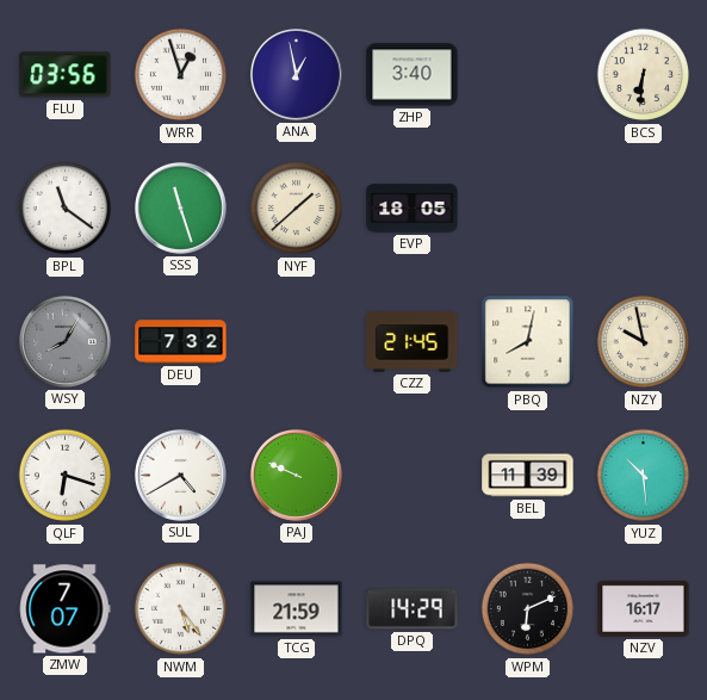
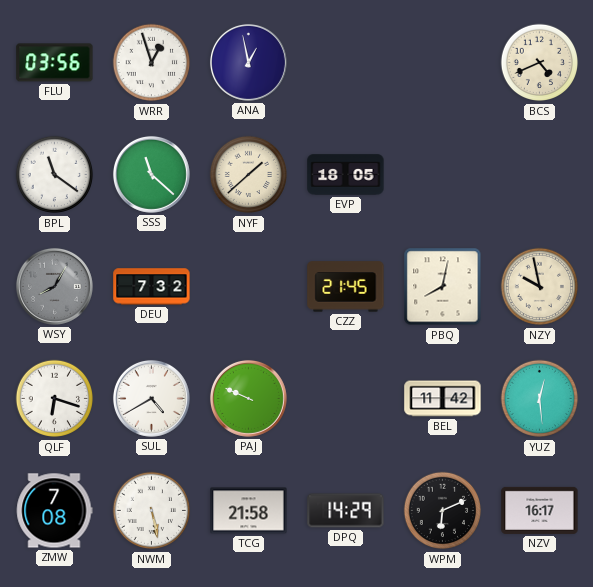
ZHP: 3:40 -> none
BCS: 6:31 -> 4:41
SSS: 11:27 -> 11:22
BEL: 11:39 -> 11:42
YUZ: 10:29 -> 12:29
ZMW: 7:07 -> 7:08
NWM: 5:24 -> 5:28
TCG: 21:59 -> 21:58
